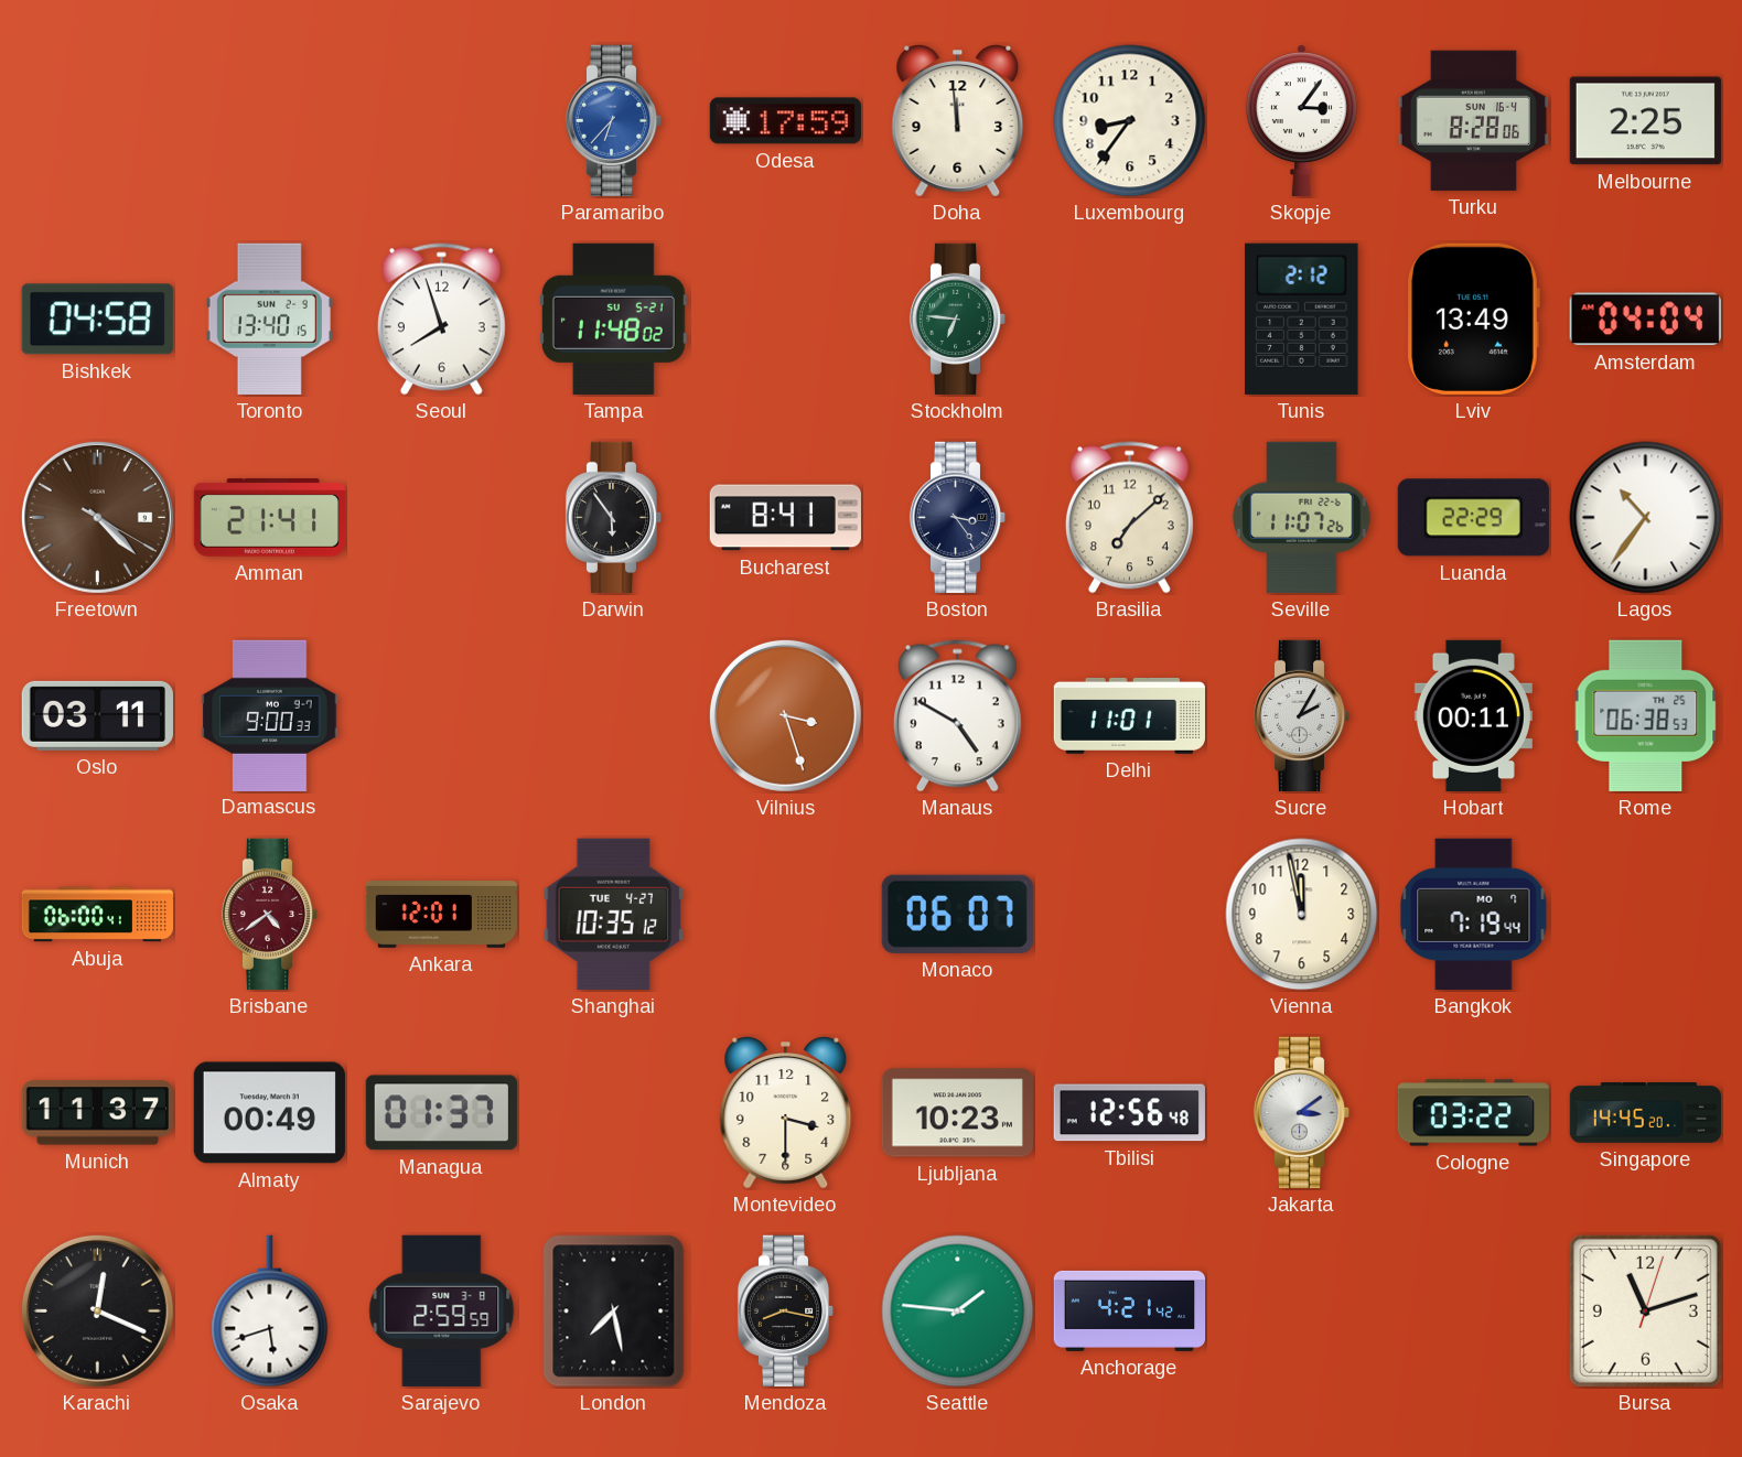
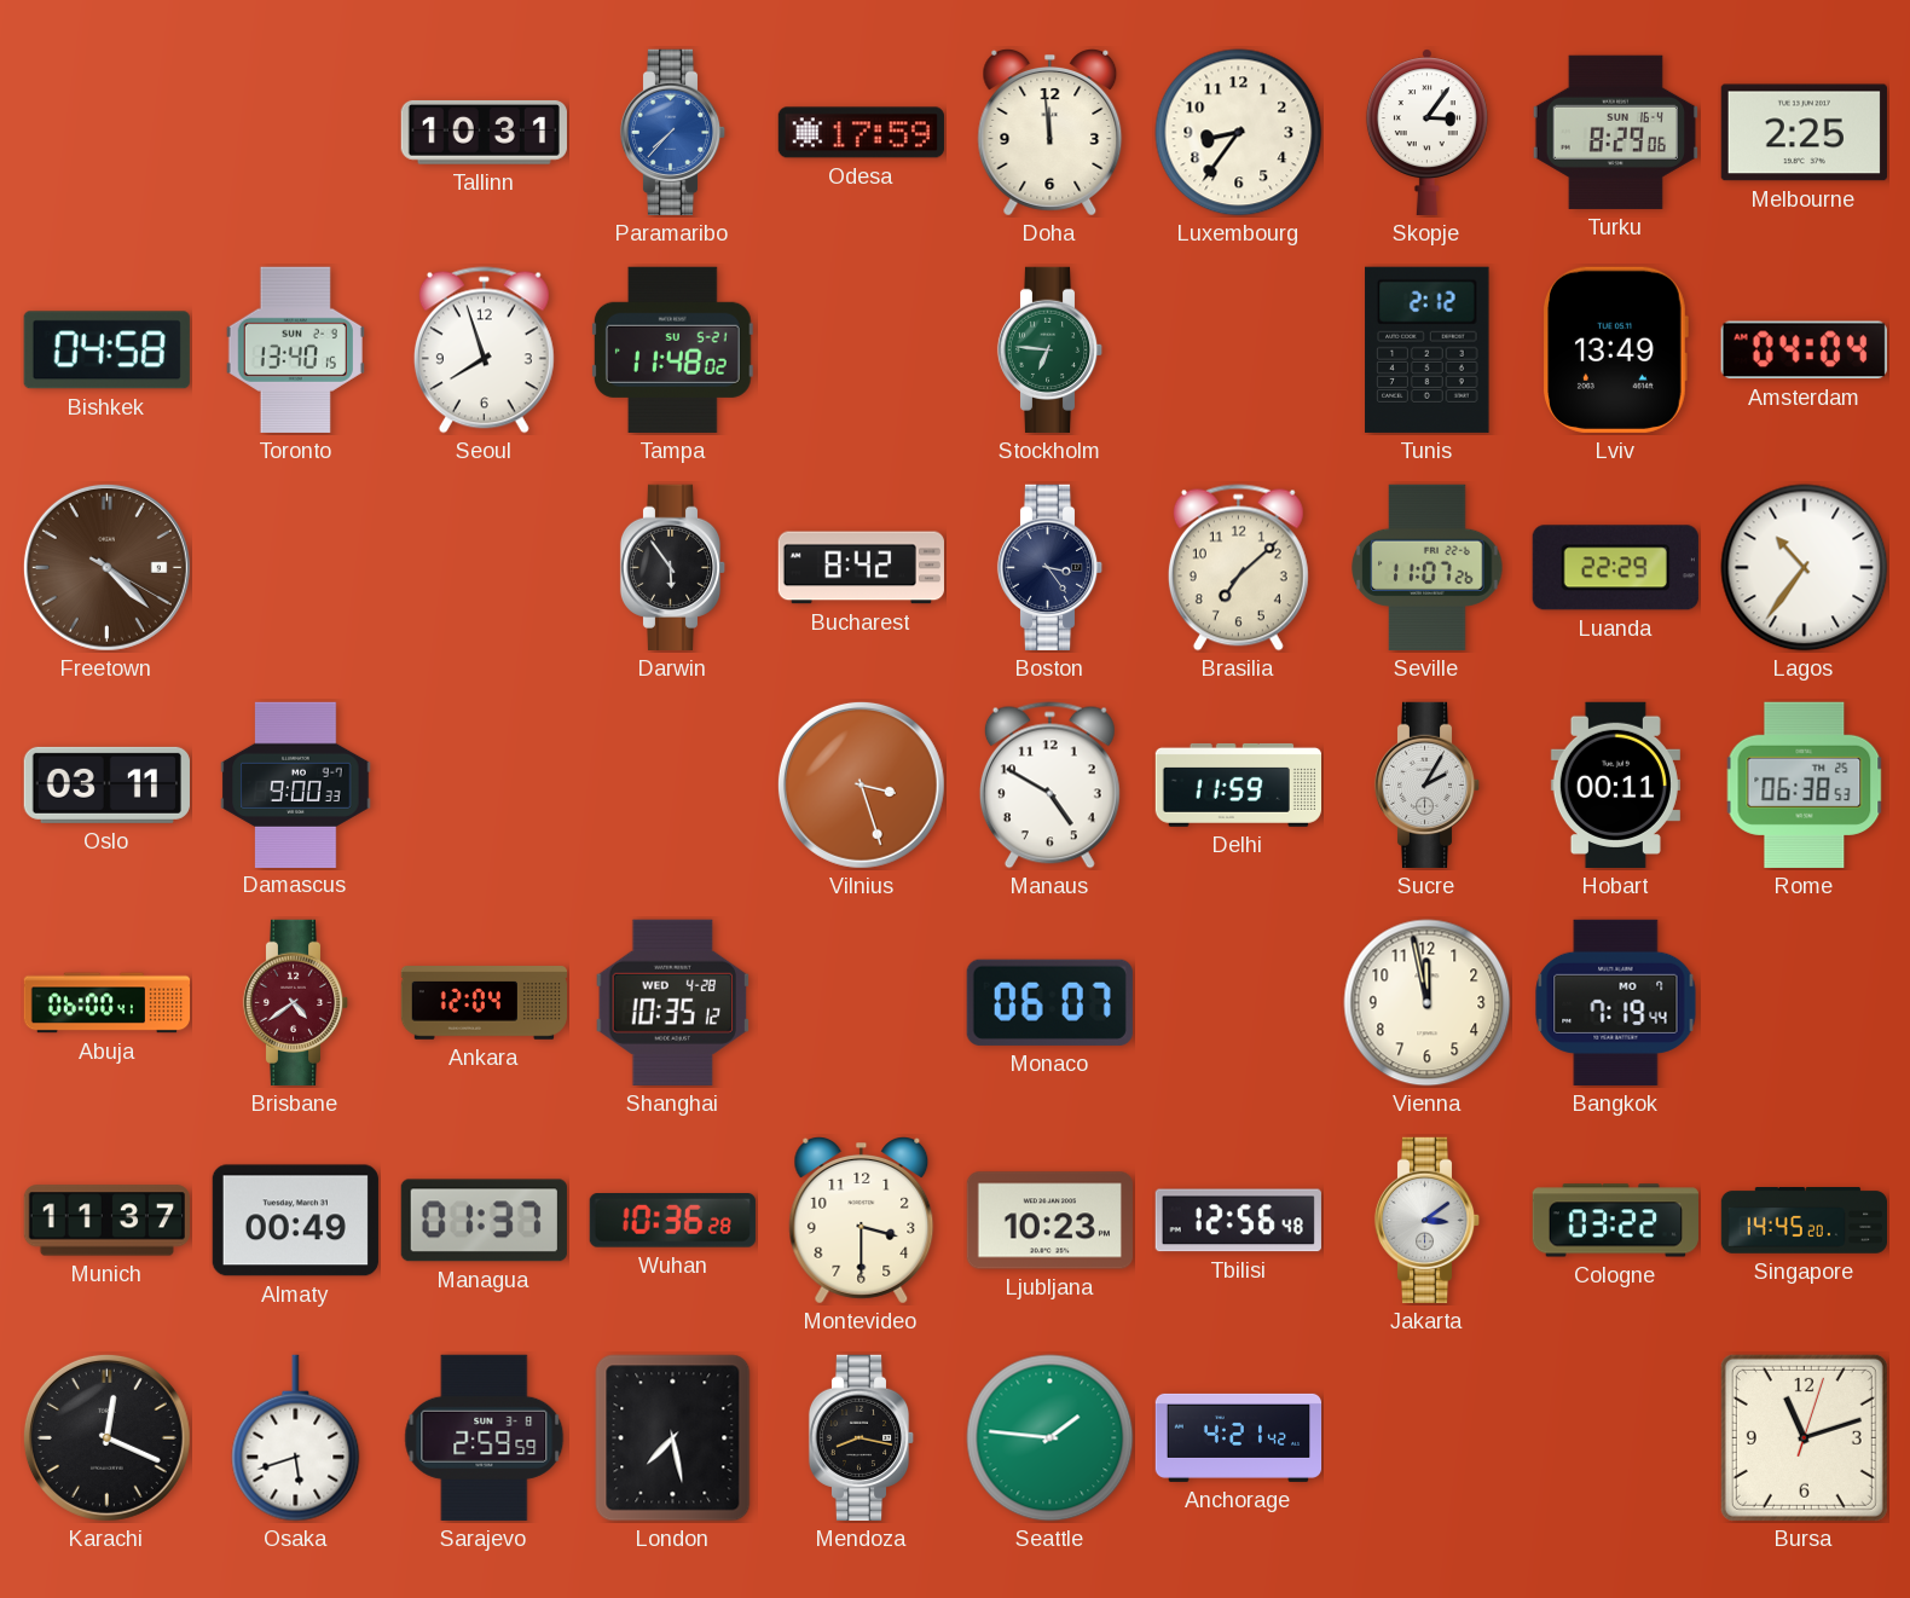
Tallinn: none -> 10:31
Paramaribo: 6:37 -> 7:37
Turku: 8:28 -> 8:29
Amman: 21:41 -> none
Bucharest: 8:41 -> 8:42
Delhi: 11:01 -> 11:59
Ankara: 12:01 -> 12:04
Shanghai date: TUE 4-27 -> WED 4-28
Wuhan: none -> 10:36
